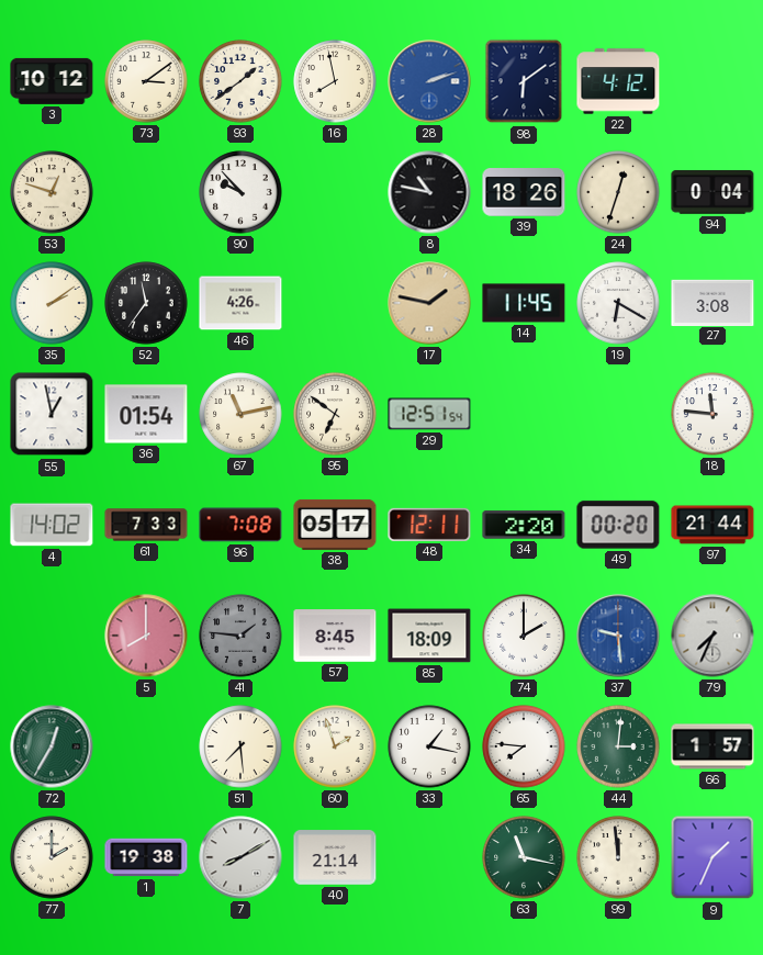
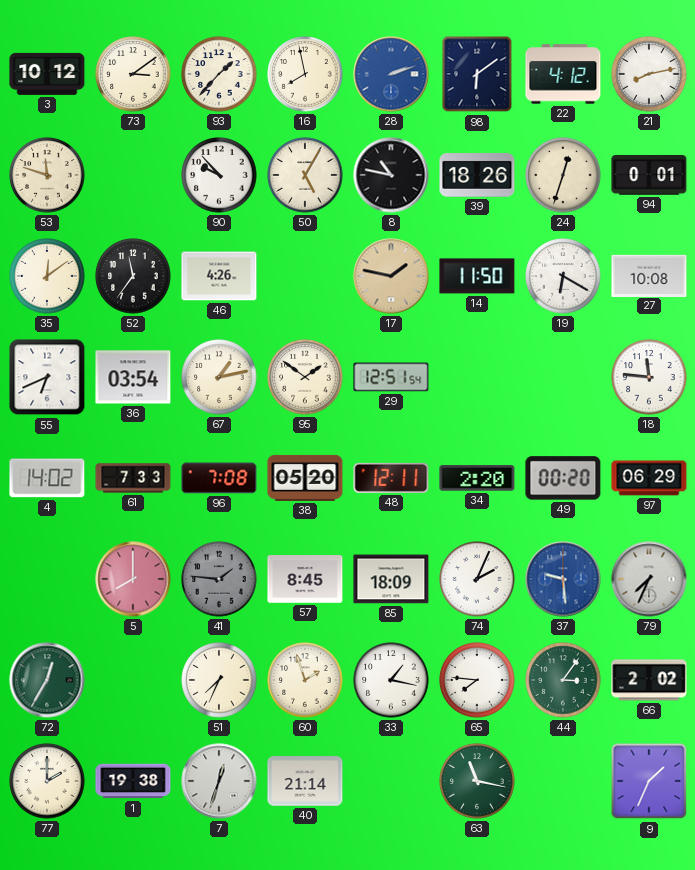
93: 1:39 -> 1:37
21: none -> 8:13
53: 12:48 -> 11:48
50: none -> 5:05
94: 0:04 -> 0:01
35: 2:09 -> 12:09
14: 11:45 -> 11:50
27: 3:08 -> 10:08
55: 12:58 -> 6:41
36: 01:54 -> 03:54
67: 11:13 -> 1:13
95: 6:51 -> 1:51
38: 05:17 -> 05:20
97: 21:44 -> 06:29
74: 2:00 -> 2:04
51: 7:29 -> 7:34
44: 3:01 -> 3:06
66: 1:57 -> 2:02
7: 8:10 -> 12:33
99: 11:59 -> none
